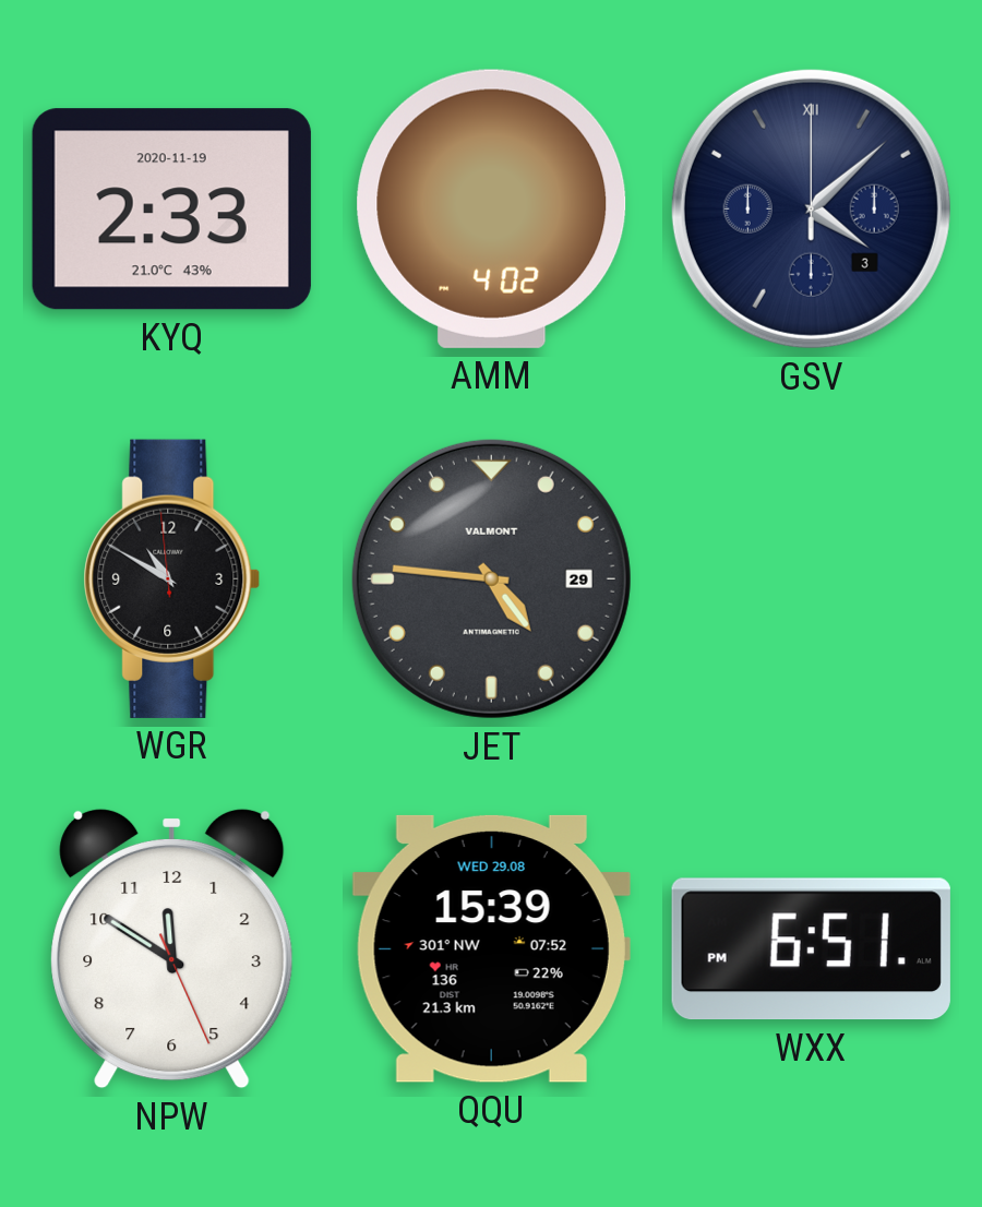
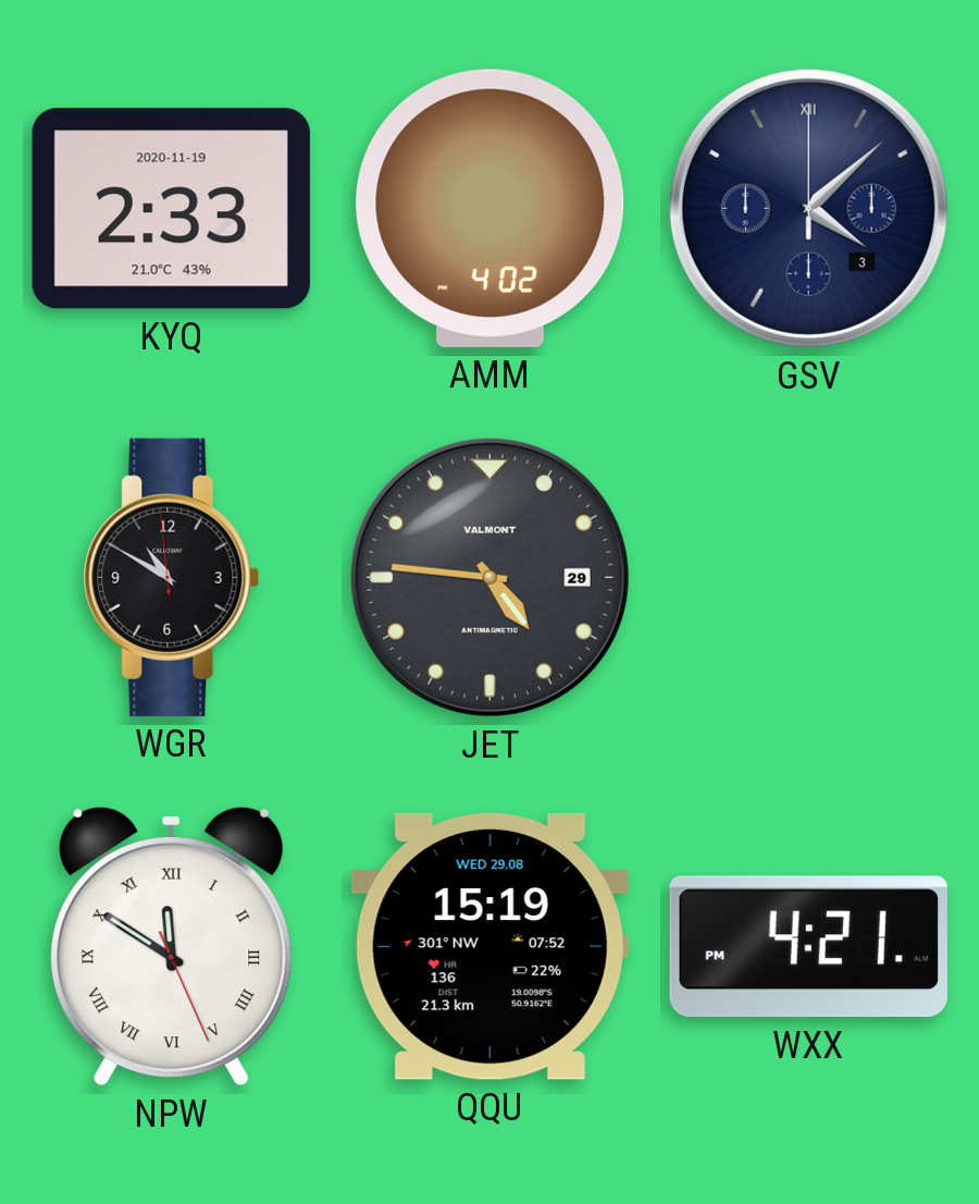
NPW numerals: Arabic -> Roman
QQU: 15:39 -> 15:19
WXX: 6:51 -> 4:21
